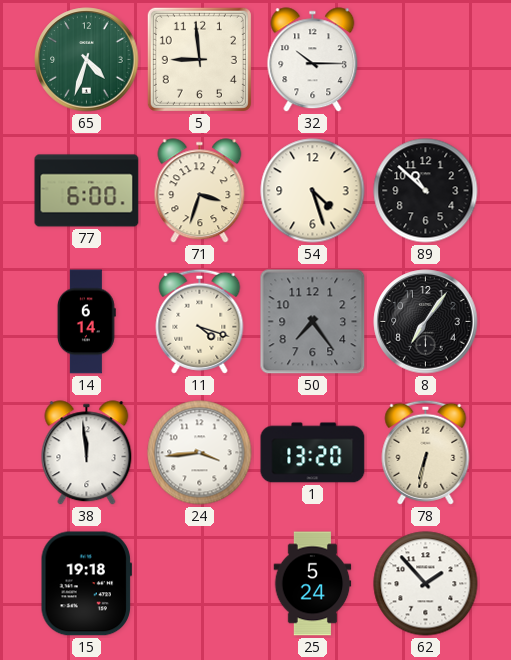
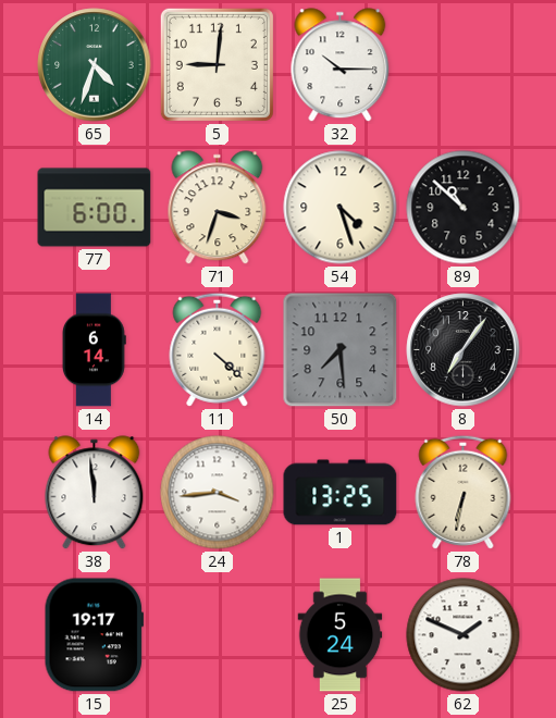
5: 8:59 -> 9:01
11: 4:18 -> 4:22
50: 7:24 -> 7:29
1: 13:20 -> 13:25
15: 19:18 -> 19:17
62: 1:53 -> 1:49
